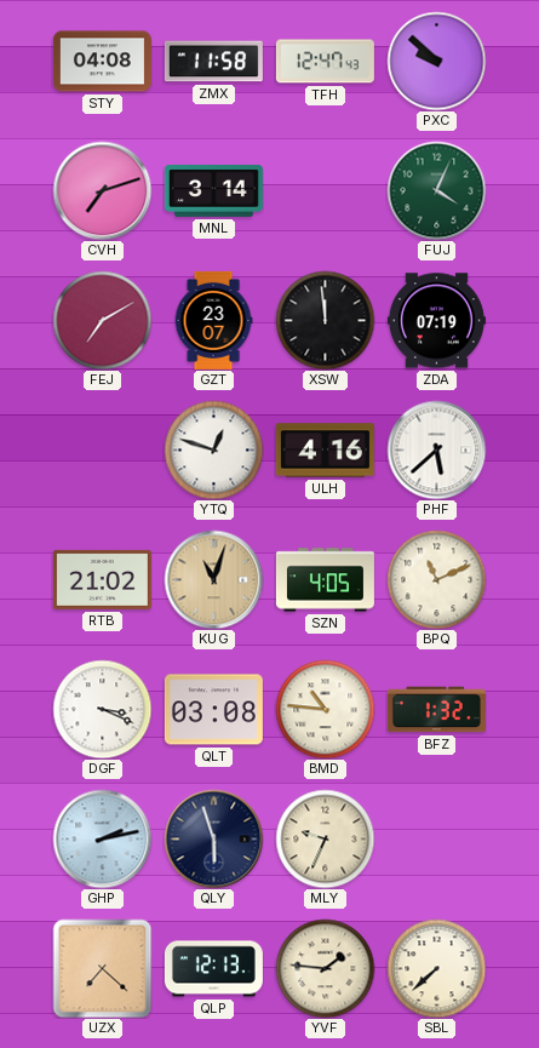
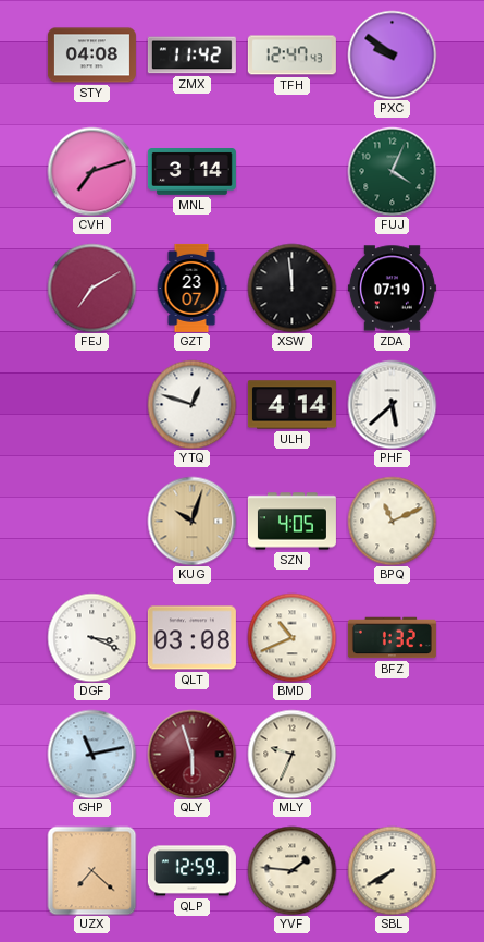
ZMX: 11:58 -> 11:42
PXC: 9:52 -> 9:51
ULH: 4:16 -> 4:14
RTB: 21:02 -> none
KUG: 11:03 -> 10:03
BMD: 10:46 -> 10:41
GHP: 2:13 -> 11:13
QLY dial: navy -> burgundy
QLP: 12:13 -> 12:59
SBL: 7:38 -> 7:40
